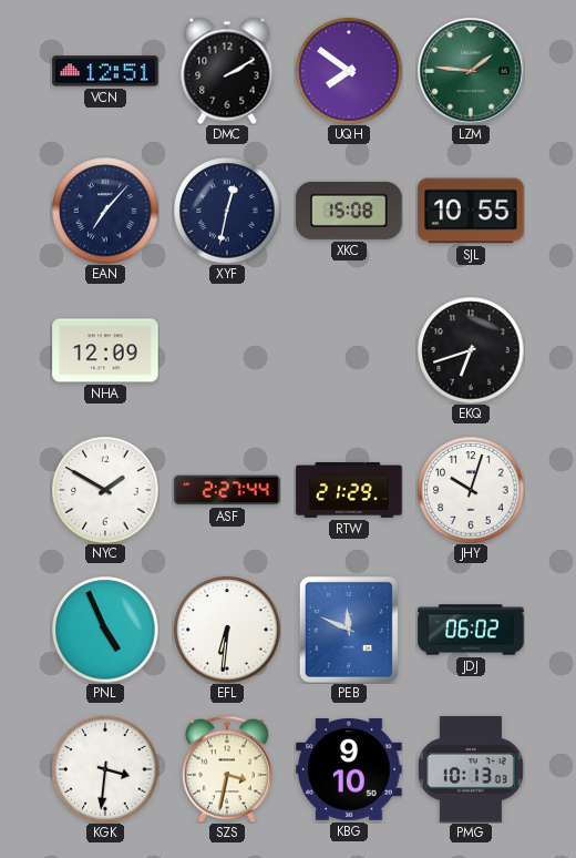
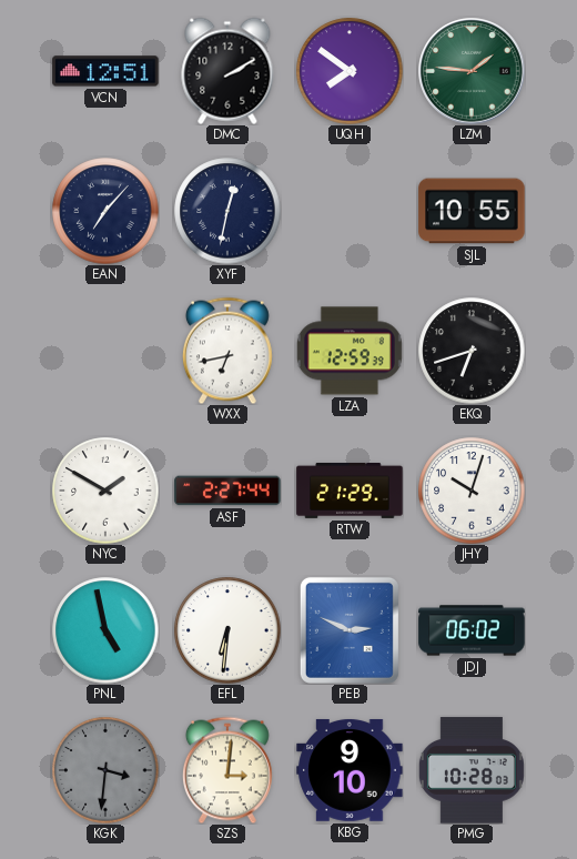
XKC: 15:08 -> none
NHA: 12:09 -> none
WXX: none -> 6:43
LZA: none -> 12:59
PNL: 4:56 -> 4:58
PEB: 11:49 -> 2:49
KGK dial: white -> grey
SZS: 3:32 -> 3:01
PMG: 10:13 -> 10:28
